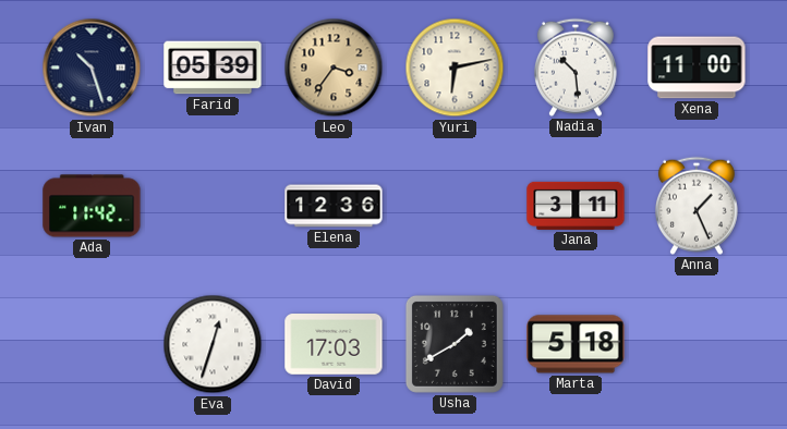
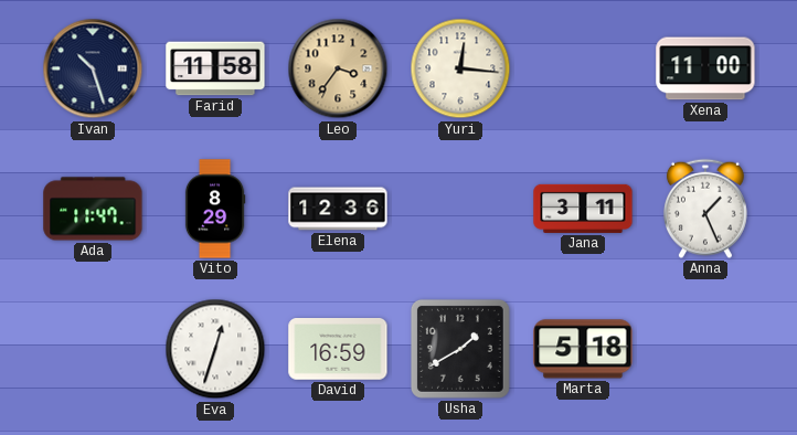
Farid: 05:39 -> 11:58
Yuri: 6:13 -> 12:16
Nadia: 10:29 -> none
Ada: 11:42 -> 11:47
Vito: none -> 8:29
David: 17:03 -> 16:59
